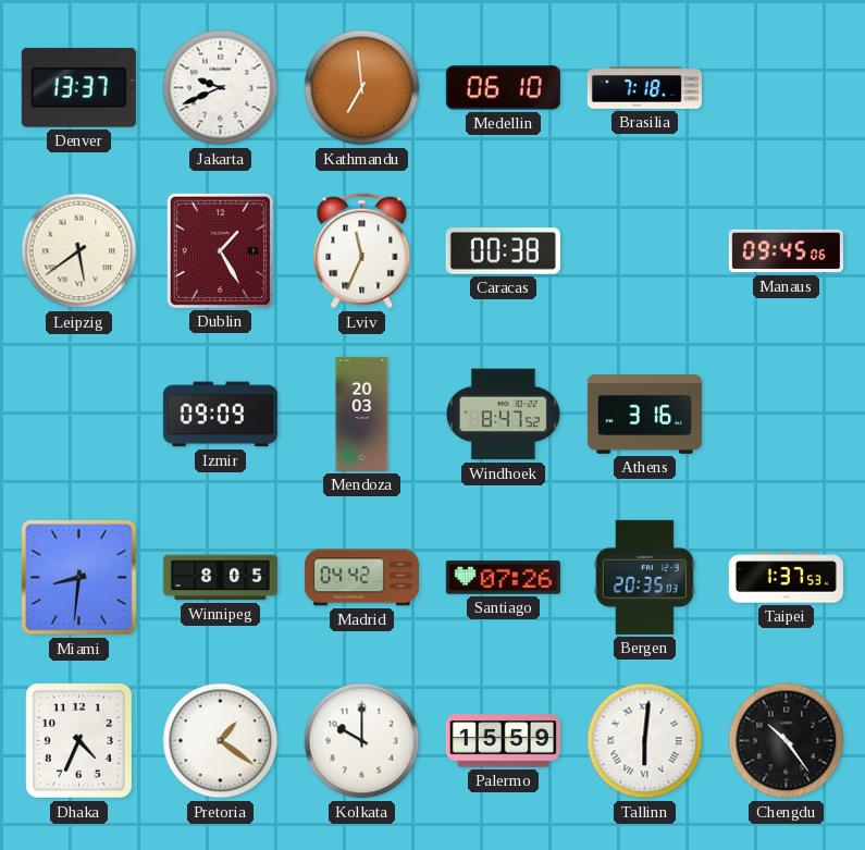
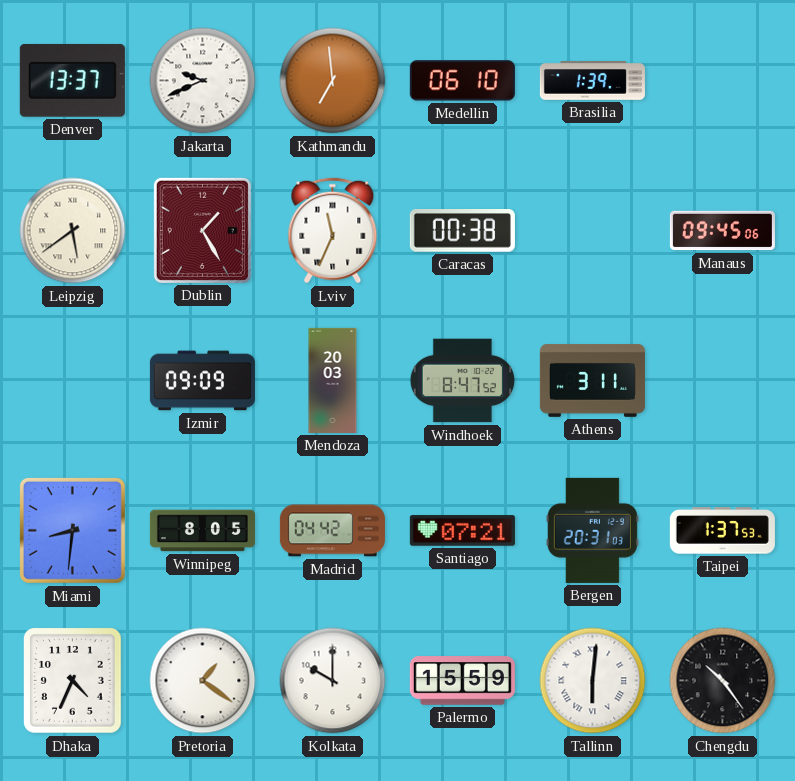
Brasilia: 7:18 -> 1:39
Athens: 3:16 -> 3:11
Santiago: 07:26 -> 07:21
Bergen: 20:35 -> 20:31
